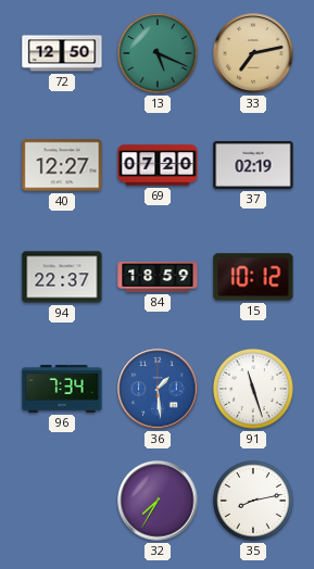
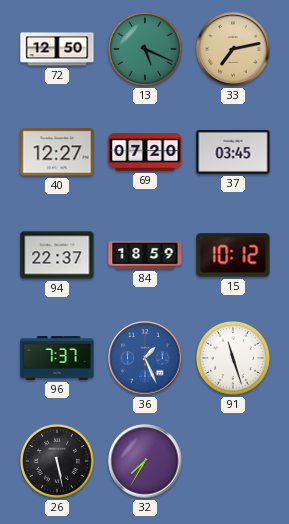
37: 02:19 -> 03:45
96: 7:34 -> 7:37
36: 1:29 -> 1:26
26: none -> 5:28
35: 8:13 -> none
